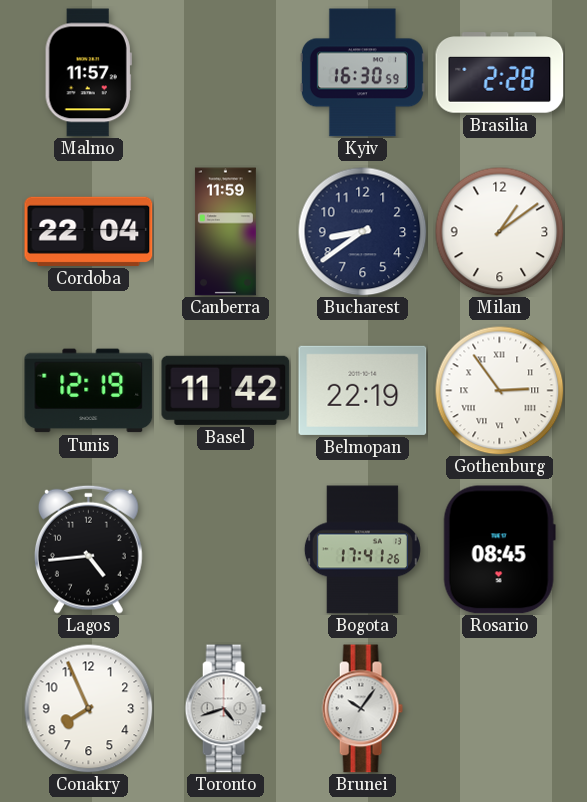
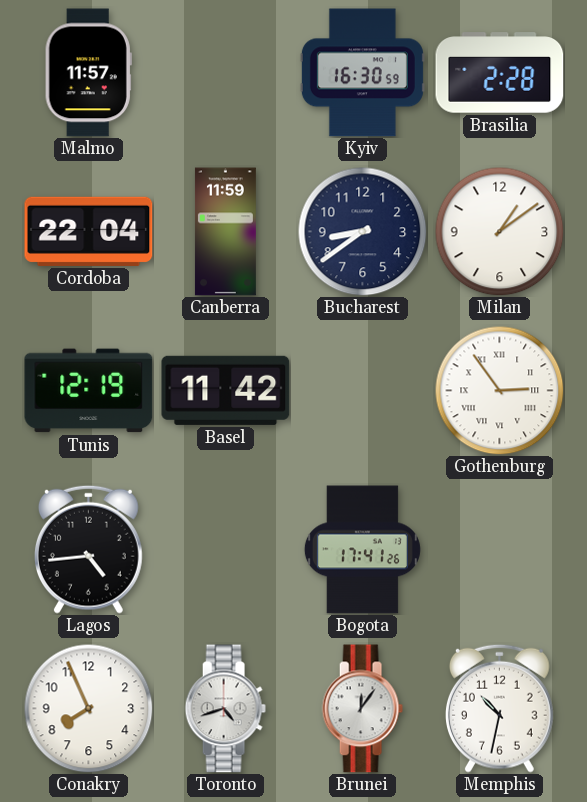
Belmopan: 22:19 -> none
Rosario: 08:45 -> none
Brunei: 10:06 -> 12:06
Memphis: none -> 10:32
